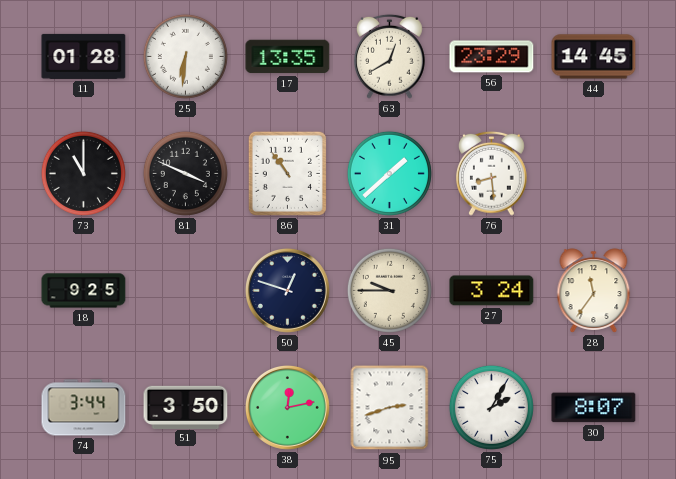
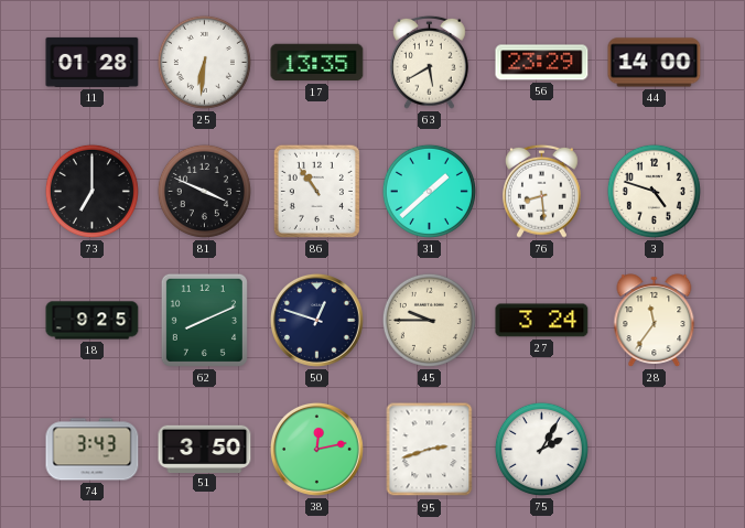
63: 12:40 -> 5:40
44: 14:45 -> 14:00
73: 11:00 -> 7:00
3: none -> 4:48
62: none -> 8:11
74: 3:44 -> 3:43
30: 8:07 -> none
